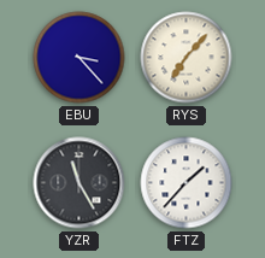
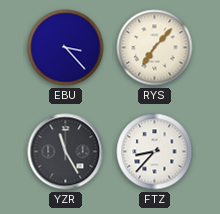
FTZ: 1:37 -> 8:37
